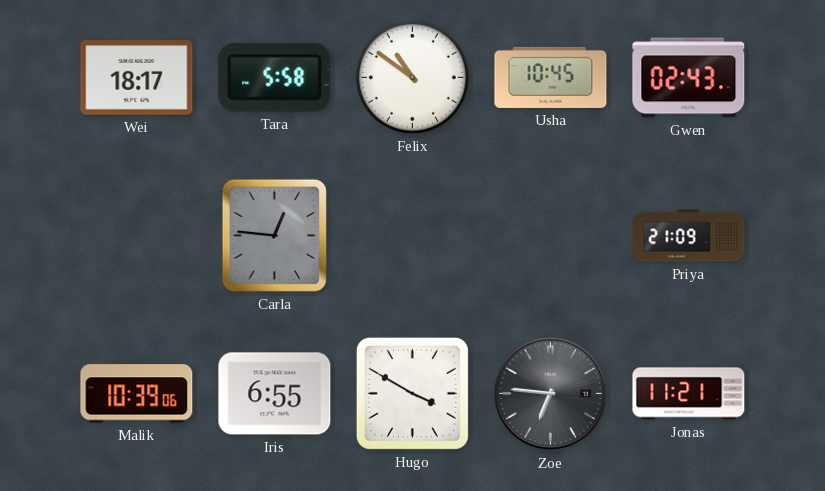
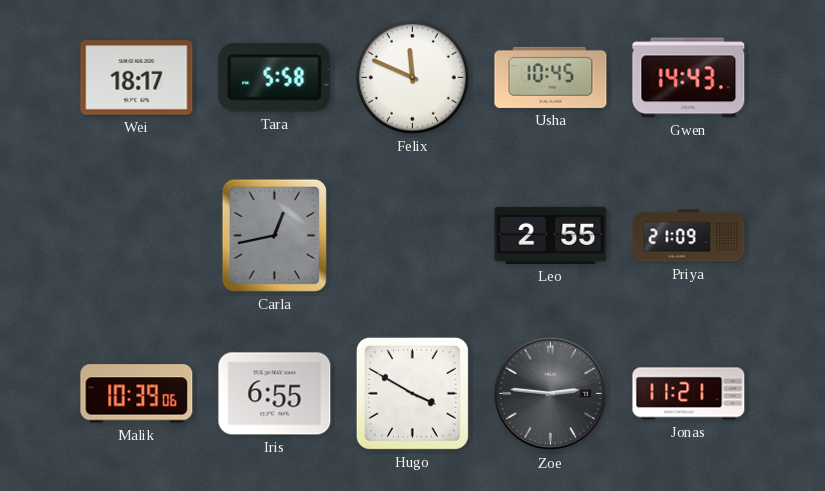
Felix: 10:51 -> 11:49
Gwen: 02:43 -> 14:43
Carla: 12:46 -> 12:43
Leo: none -> 2:55
Zoe: 6:46 -> 2:46
